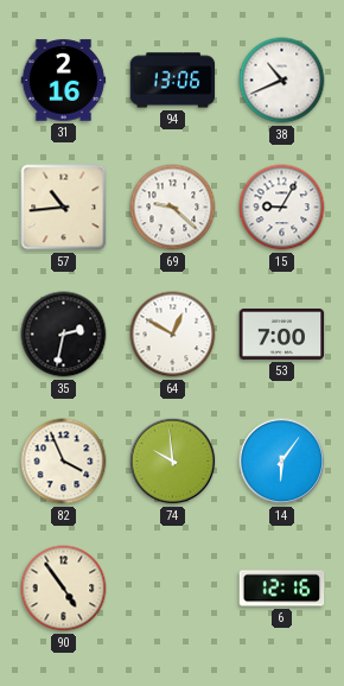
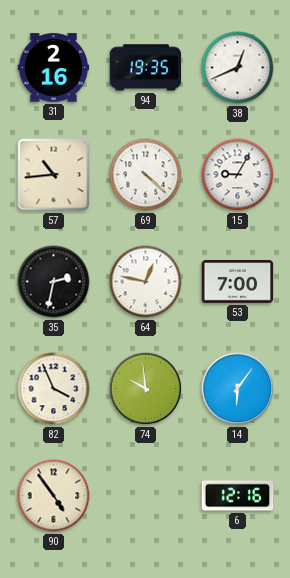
94: 13:06 -> 19:35
38: 10:41 -> 12:41
69: 9:22 -> 4:22
64: 12:50 -> 12:47
